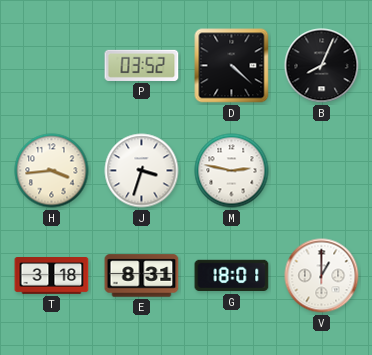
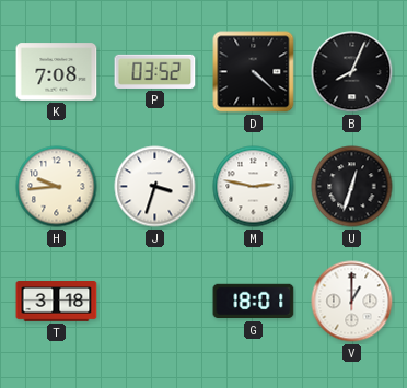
K: none -> 7:08
H: 3:44 -> 9:44
U: none -> 12:33
E: 8:31 -> none
